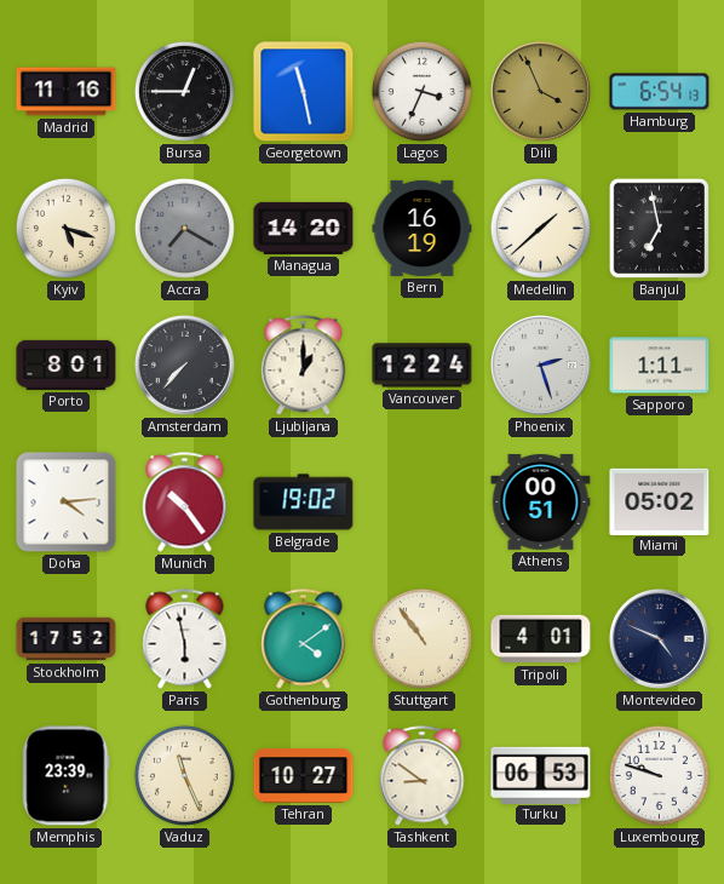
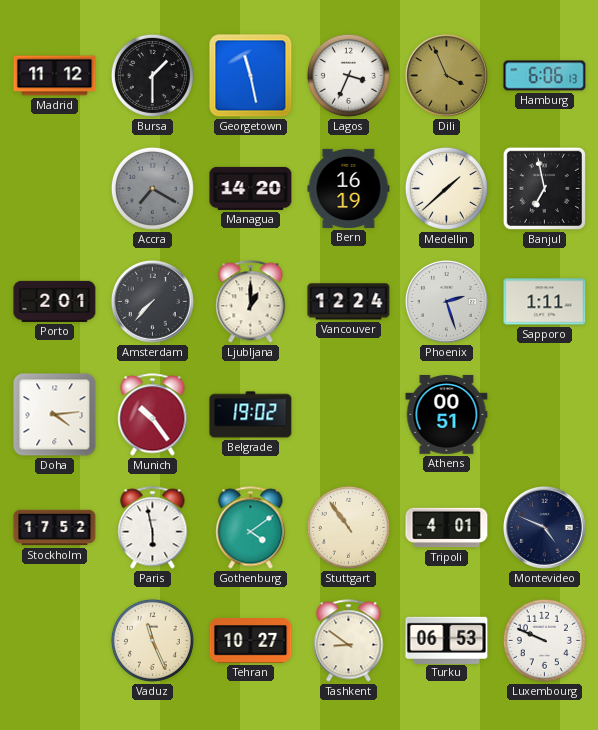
Madrid: 11:16 -> 11:12
Bursa: 12:45 -> 1:30
Hamburg: 6:54 -> 6:06
Kyiv: 5:18 -> none
Porto: 8:01 -> 2:01
Miami: 05:02 -> none
Memphis: 23:39 -> none
Luxembourg: 9:48 -> 9:49
